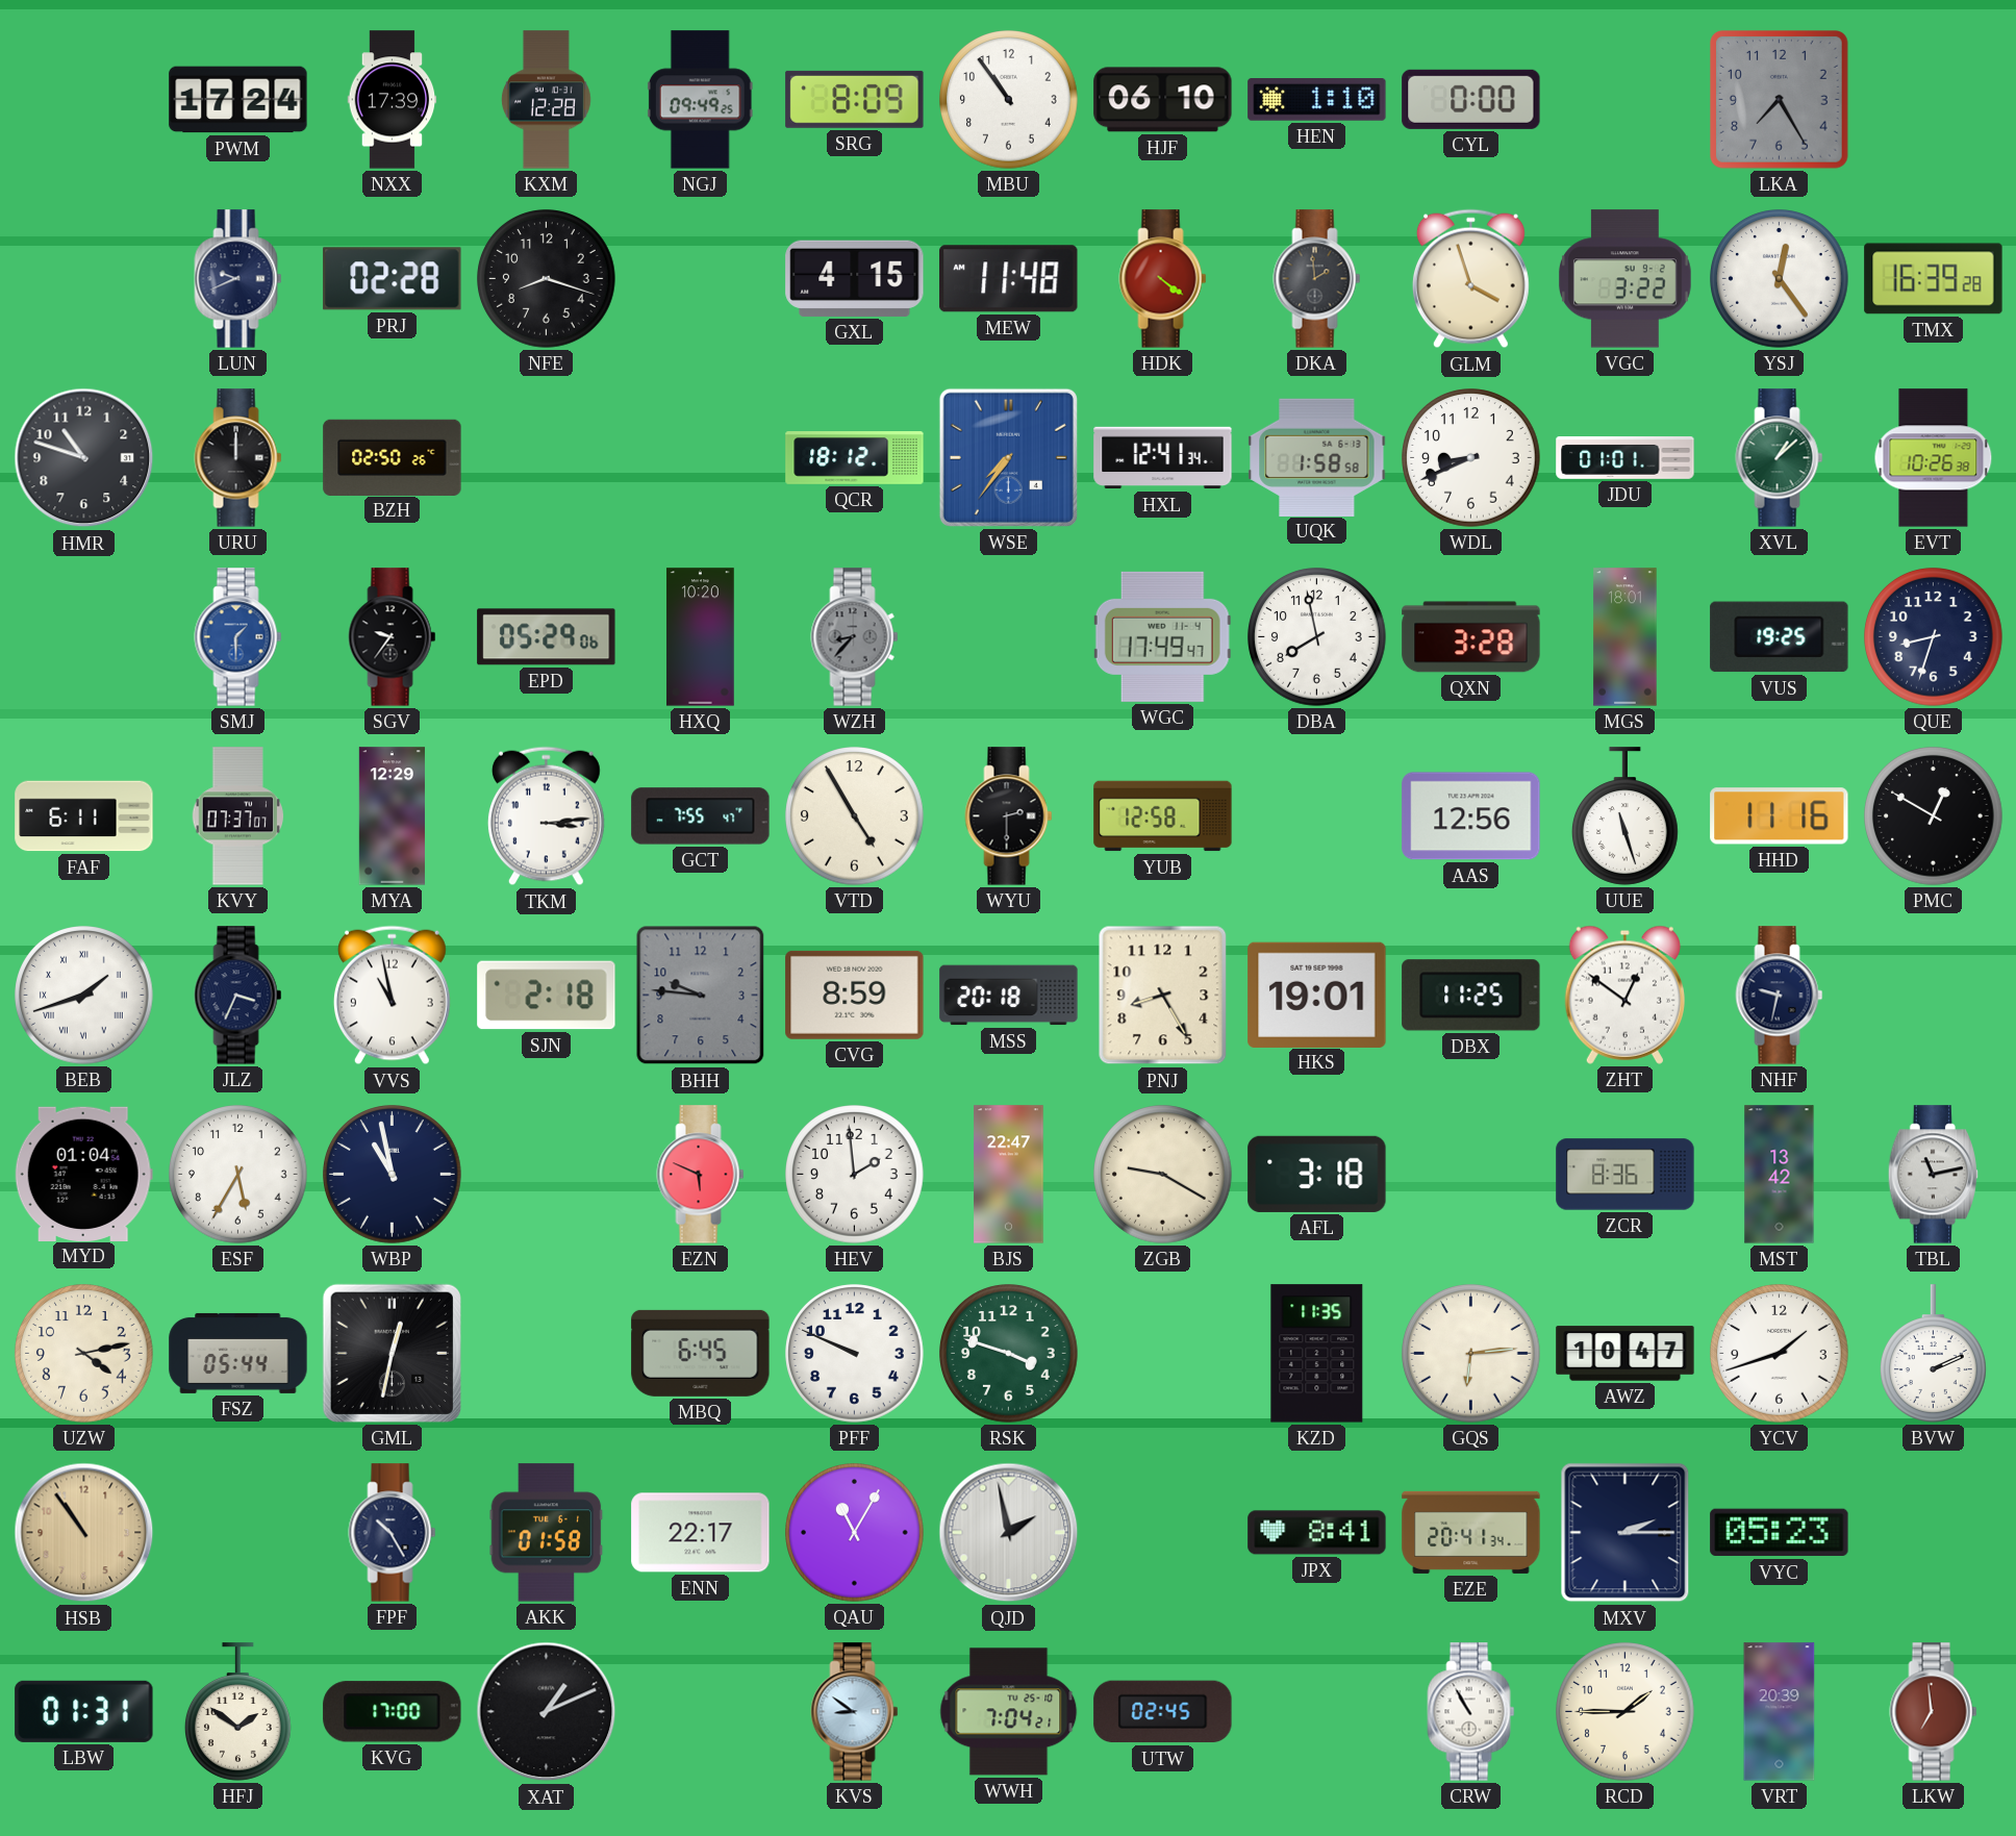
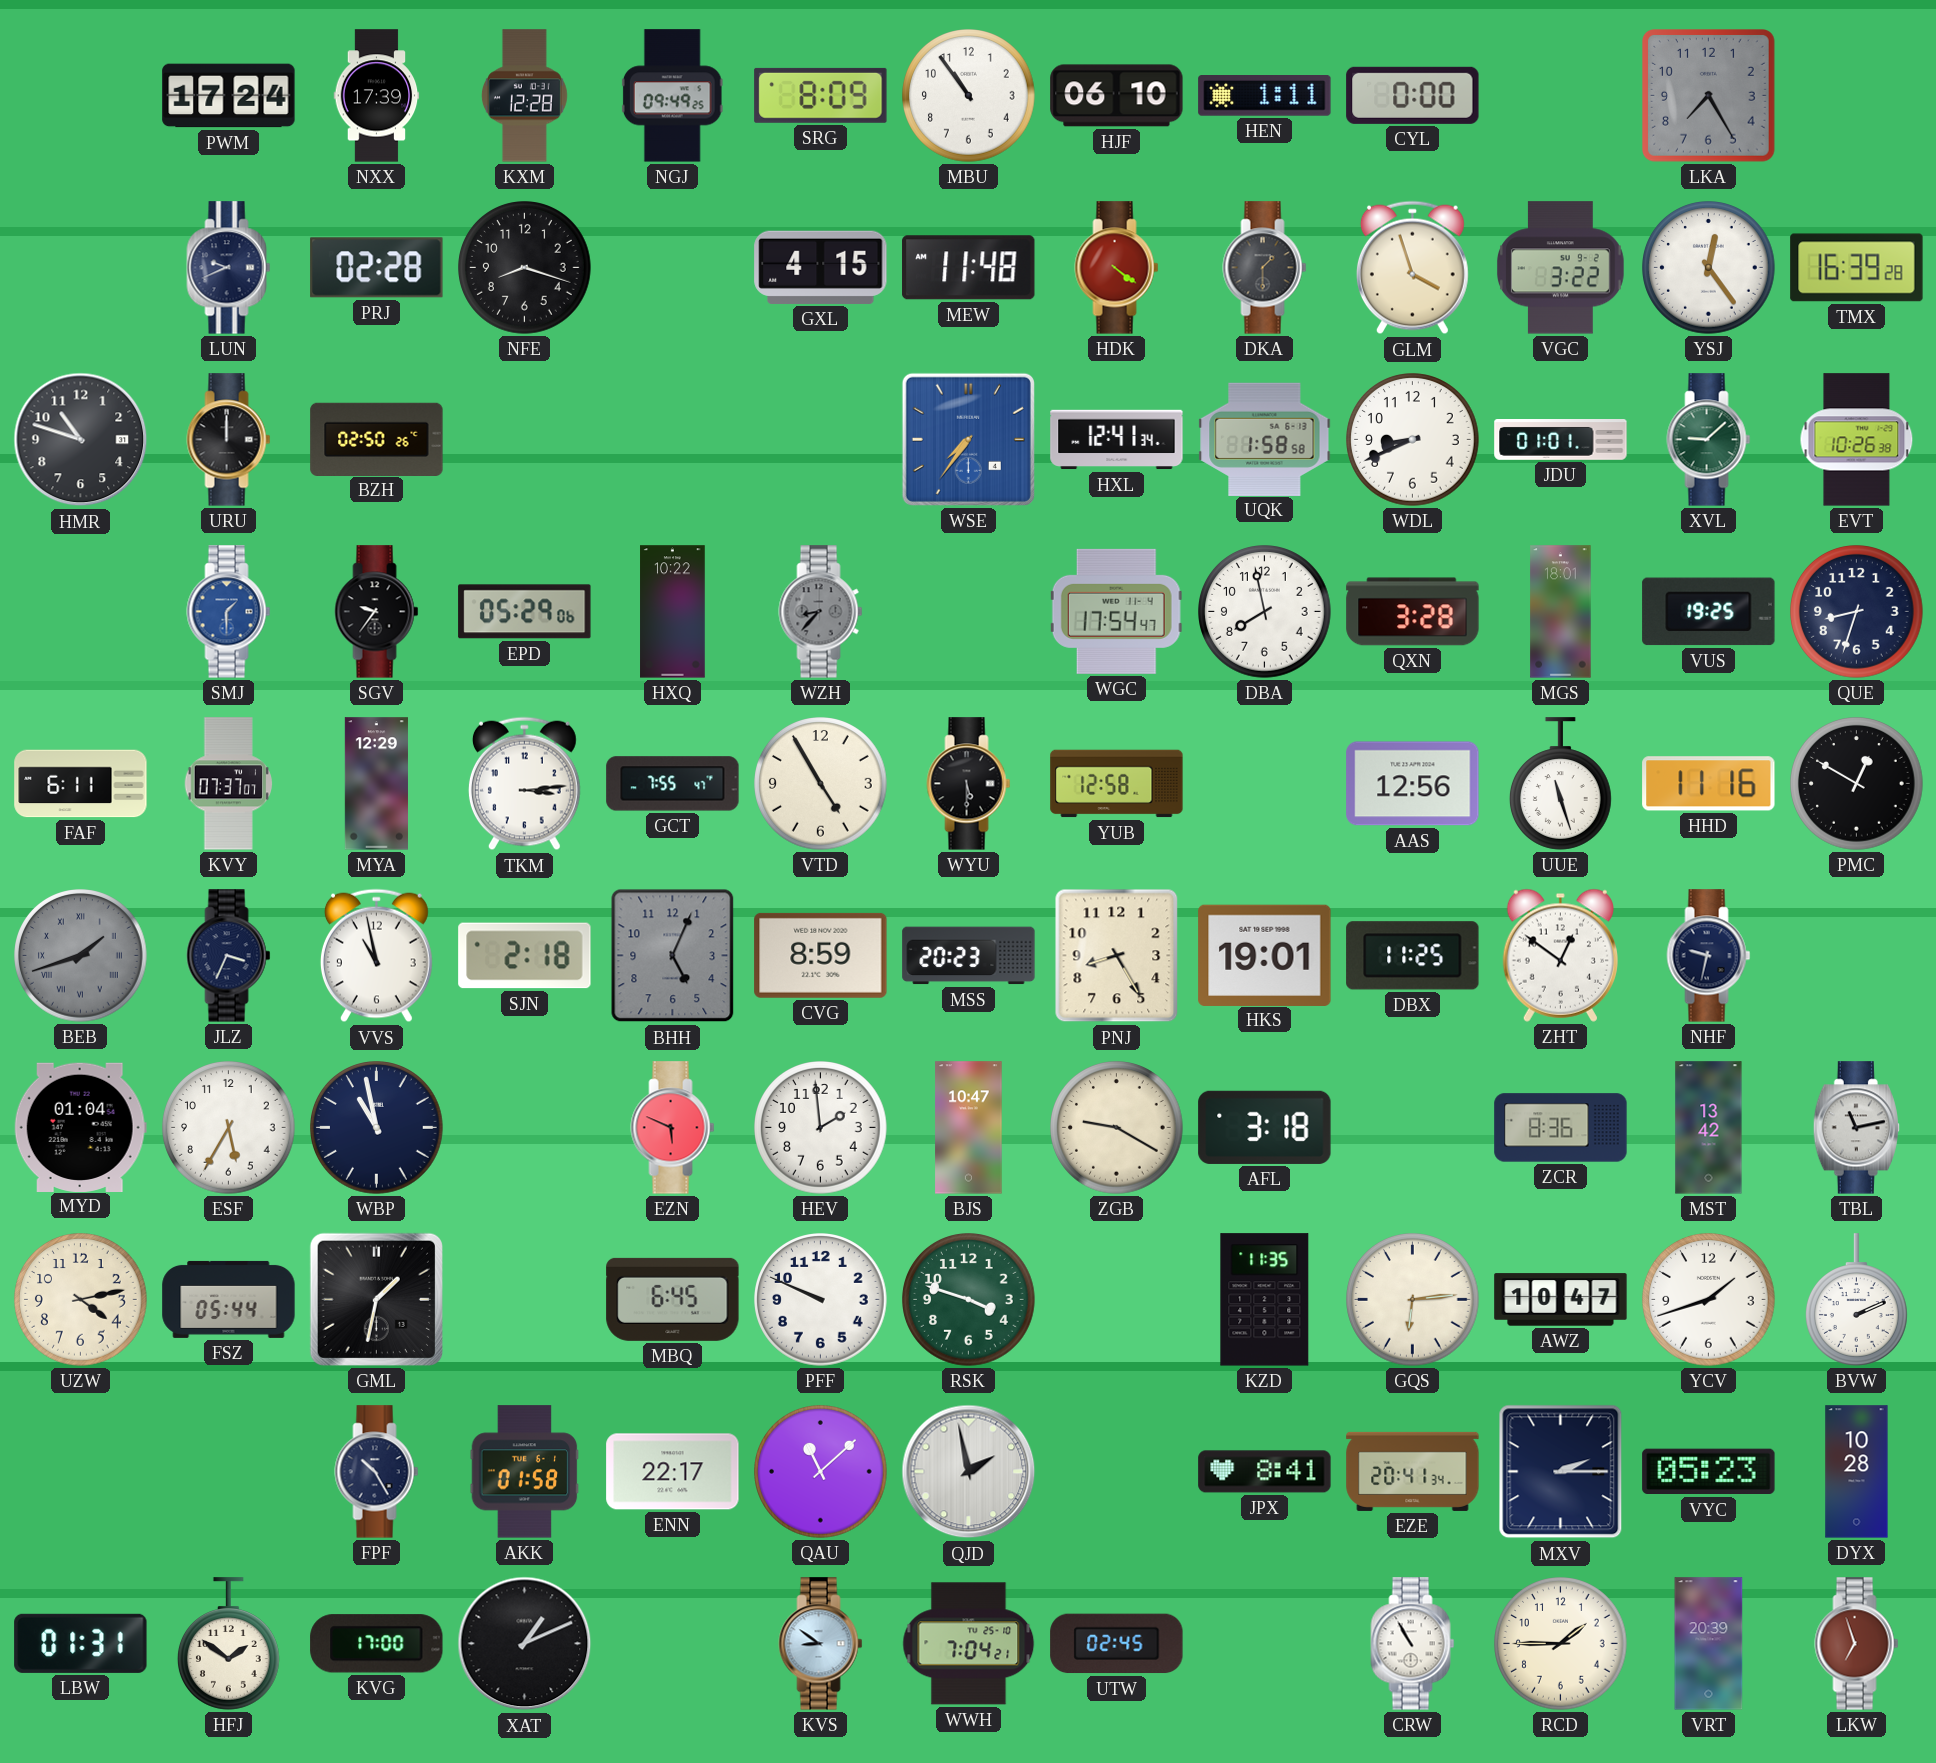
HEN: 1:10 -> 1:11
DKA: 1:59 -> 1:30
QCR: 18:12 -> none
XVL: 1:08 -> 9:08
HXQ: 10:20 -> 10:22
WGC: 17:49 -> 17:54
WYU: 2:30 -> 5:30
BEB dial: white -> grey
BHH: 9:46 -> 5:04
MSS: 20:18 -> 20:23
BJS: 22:47 -> 10:47
GML: 12:32 -> 1:32
HSB: 10:54 -> none
QAU: 11:05 -> 11:08
DYX: none -> 10:28
LKW: 6:59 -> 6:57
